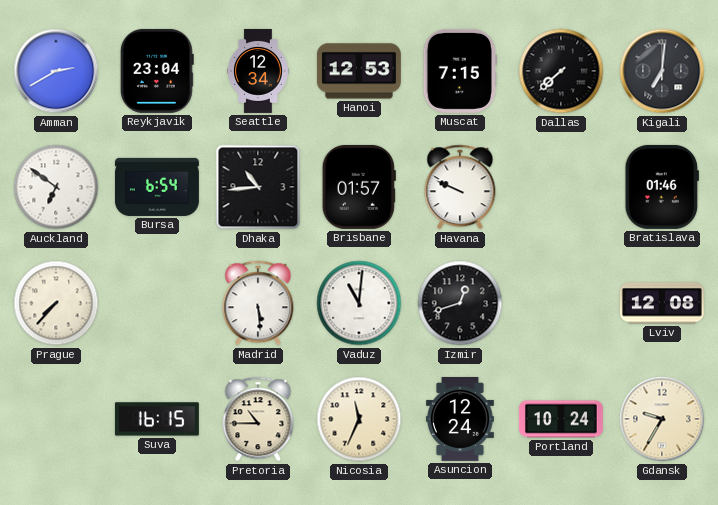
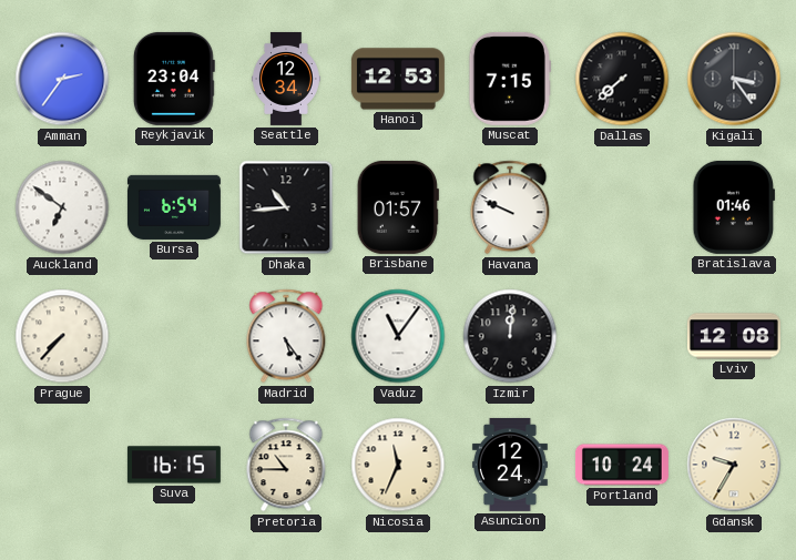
Amman: 2:40 -> 2:36
Kigali: 7:01 -> 3:24
Madrid: 5:29 -> 5:24
Vaduz: 11:01 -> 11:06
Izmir: 12:42 -> 12:01
